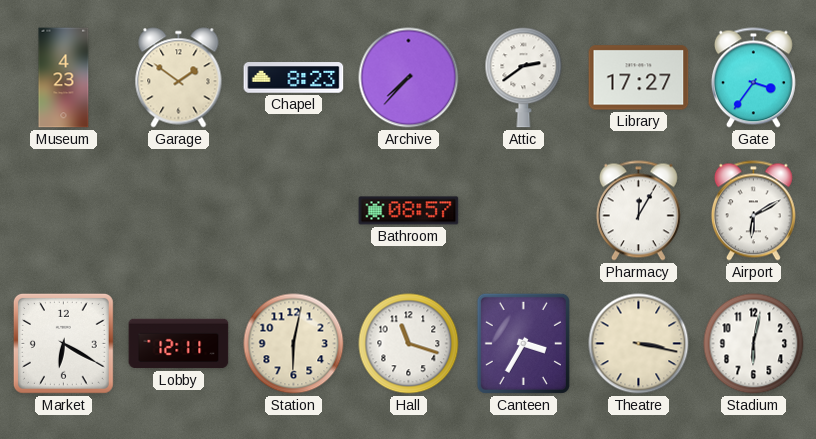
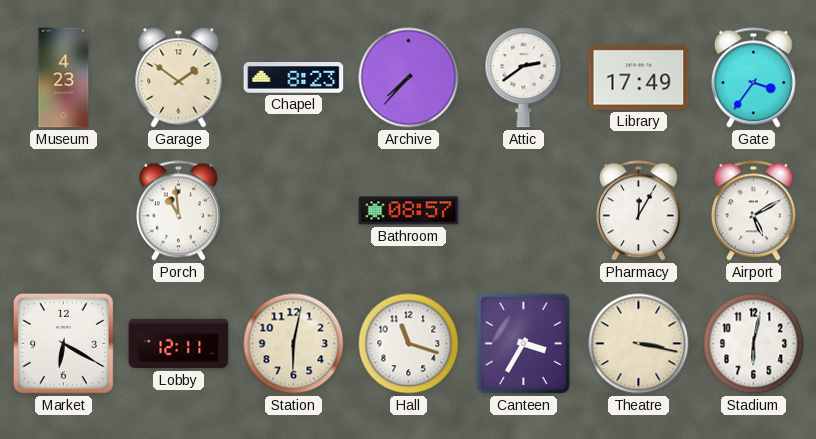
Library: 17:27 -> 17:49
Porch: none -> 10:59
Airport: 6:10 -> 5:10
